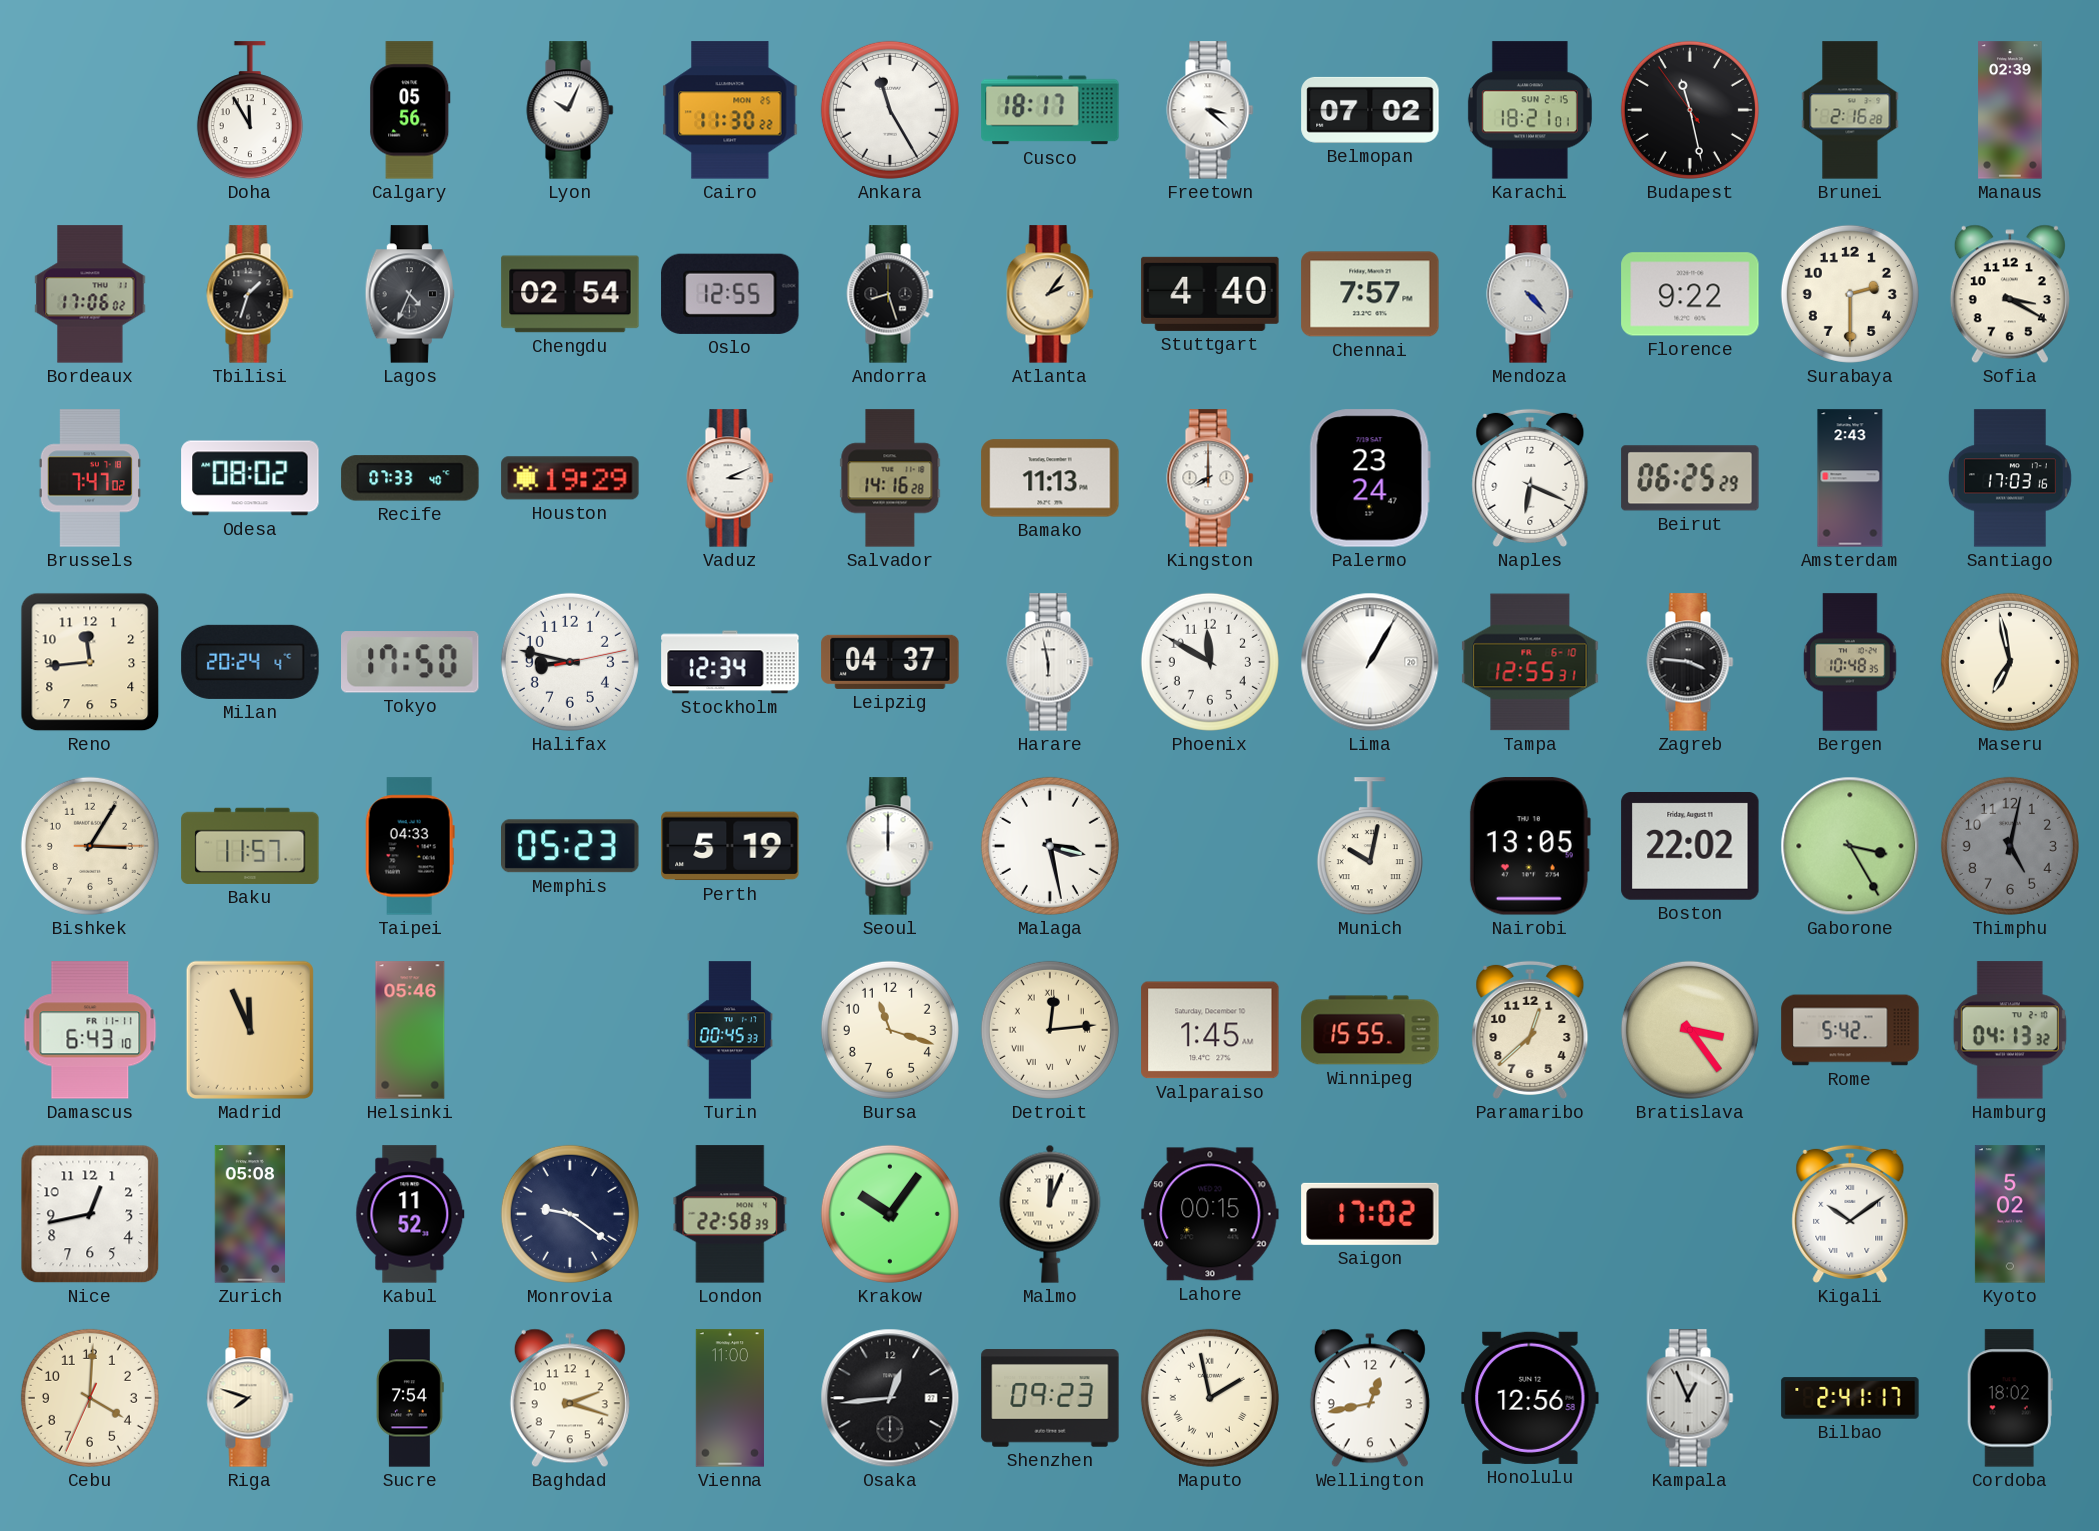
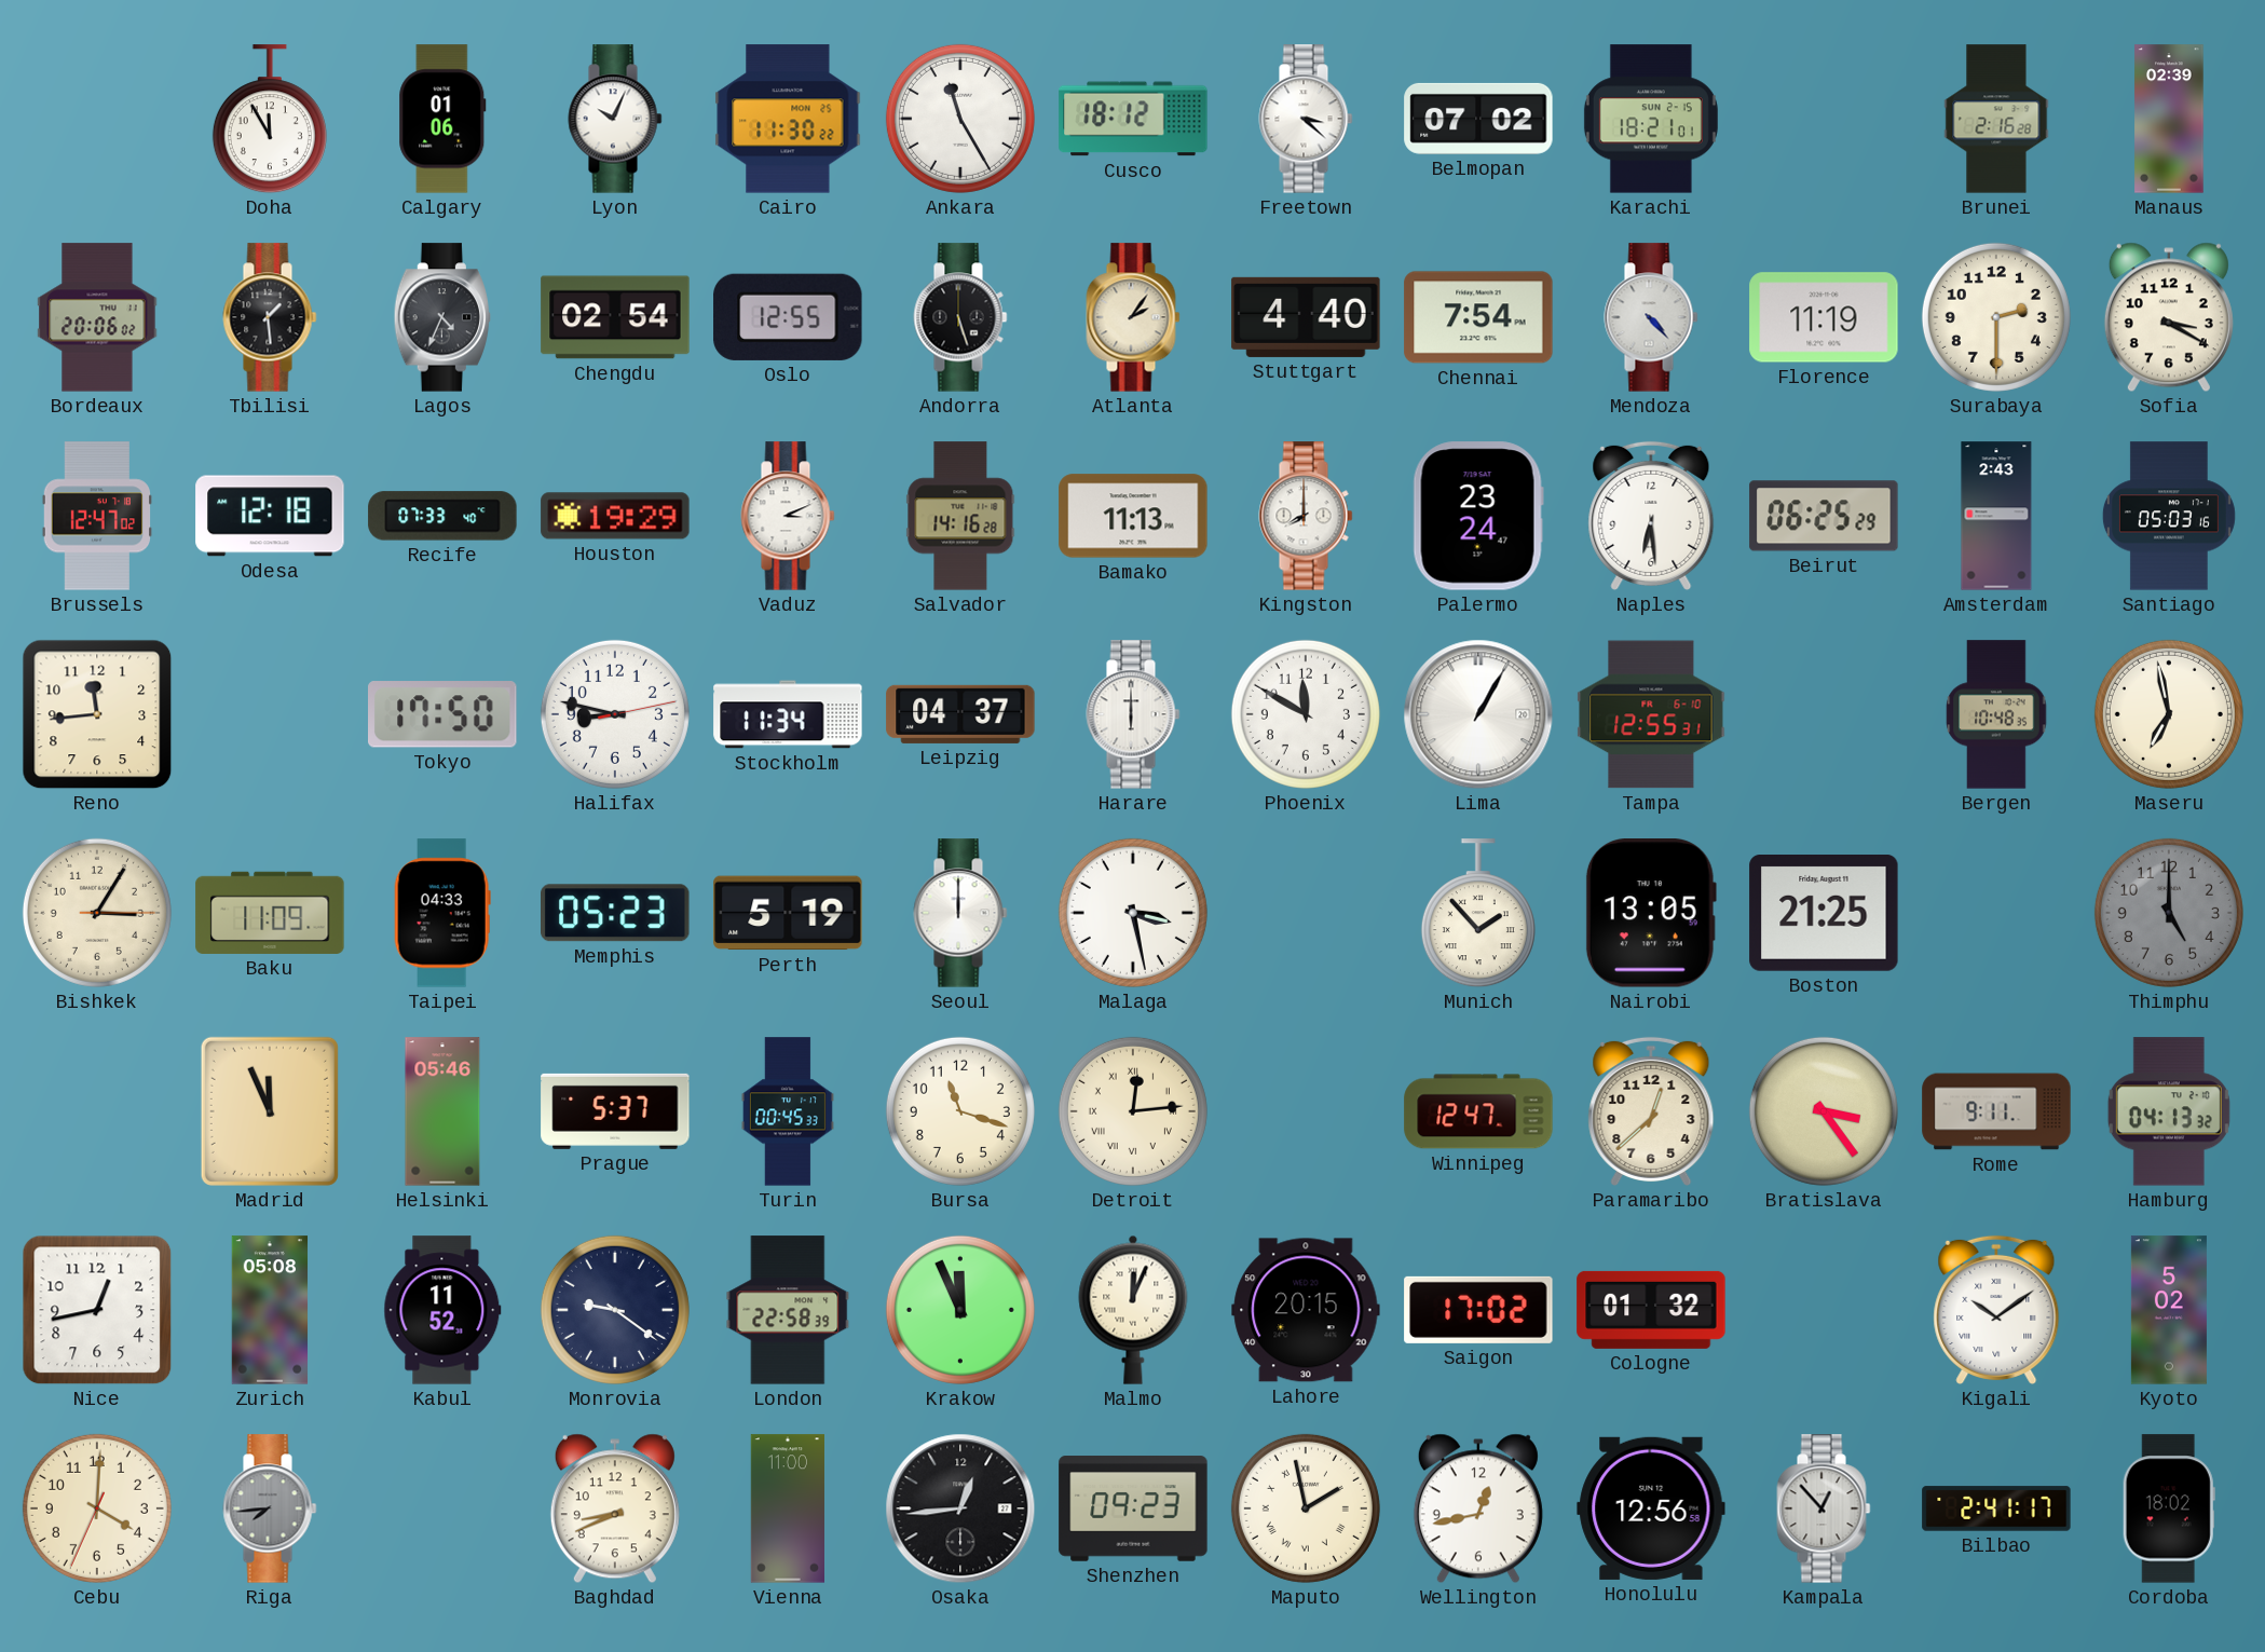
Calgary: 05:56 -> 01:06
Cusco: 18:17 -> 18:12
Budapest: 11:27 -> none
Bordeaux: 17:06 -> 20:06
Tbilisi: 1:33 -> 1:29
Andorra: 8:27 -> 5:27
Chennai: 7:57 -> 7:54
Florence: 9:22 -> 11:19
Brussels: 7:47 -> 12:47
Odesa: 08:02 -> 12:18
Naples: 6:19 -> 6:29
Santiago: 17:03 -> 05:03
Milan: 20:24 -> none
Stockholm: 12:34 -> 11:34
Harare: 5:58 -> 6:00
Zagreb: 3:46 -> none
Baku: 11:57 -> 11:09
Munich: 10:02 -> 1:53
Boston: 22:02 -> 21:25
Gaborone: 3:25 -> none
Thimphu: 5:02 -> 5:00
Damascus: 6:43 -> none
Prague: none -> 5:37
Valparaiso: 1:45 -> none
Winnipeg: 15:55 -> 12:47
Rome: 5:42 -> 9:11
Krakow: 10:06 -> 11:56
Lahore: 00:15 -> 20:15
Cologne: none -> 01:32
Riga: 7:48 -> 7:44
Riga dial: cream -> grey
Sucre: 7:54 -> none
Baghdad: 2:18 -> 8:41
Kampala: 12:56 -> 12:53
